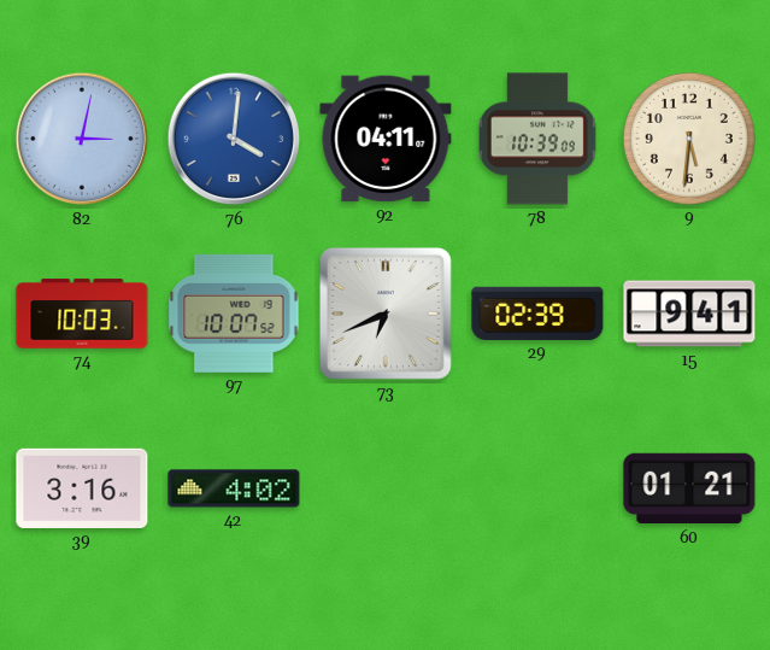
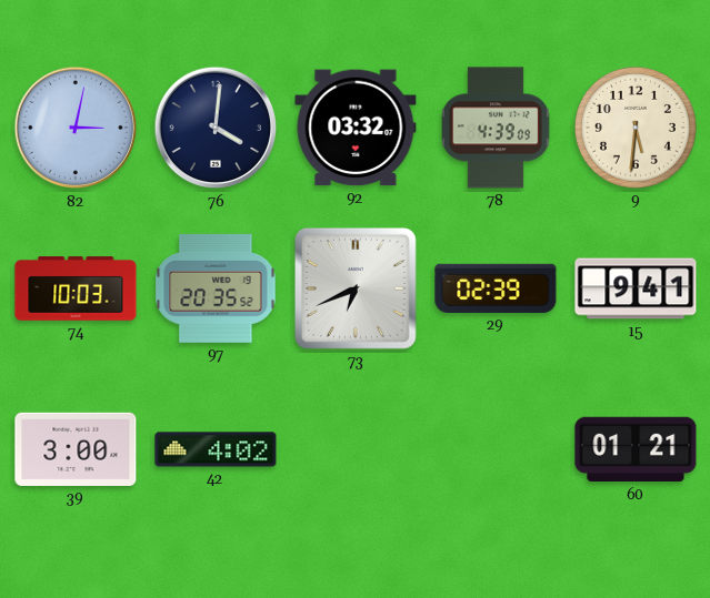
76 dial: blue -> navy
92: 04:11 -> 03:32
78: 10:39 -> 4:39
97: 10:07 -> 20:35
39: 3:16 -> 3:00
